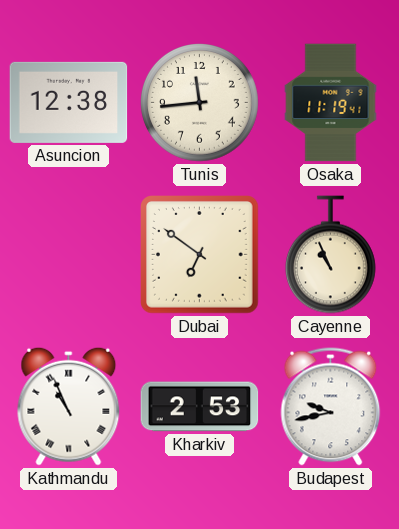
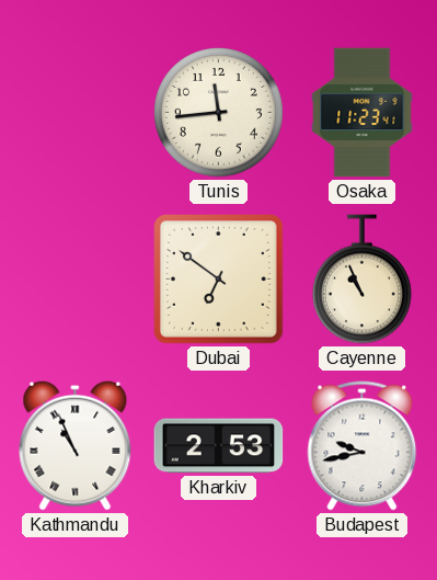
Asuncion: 12:38 -> none
Osaka: 11:19 -> 11:23
